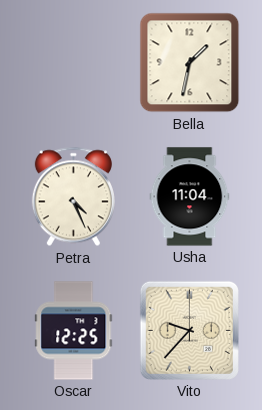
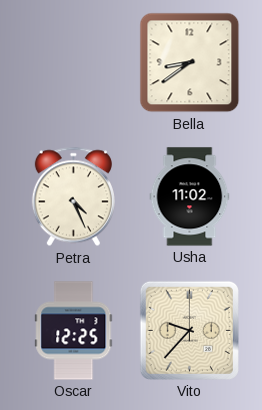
Bella: 1:32 -> 8:39
Usha: 11:04 -> 11:02
